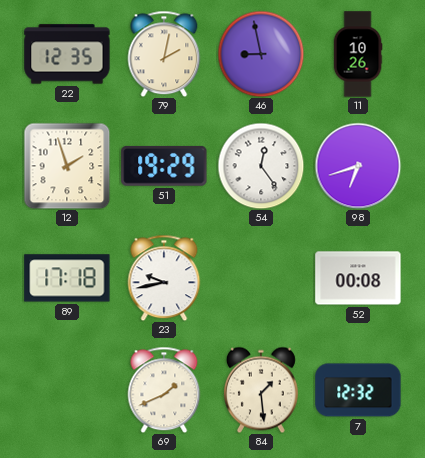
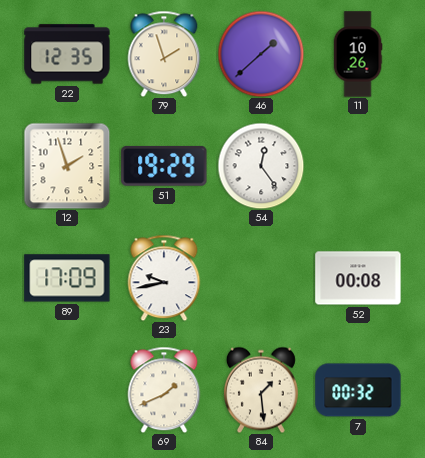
79: 2:02 -> 1:57
46: 8:58 -> 1:38
98: 6:42 -> none
89: 17:18 -> 17:09
7: 12:32 -> 00:32
